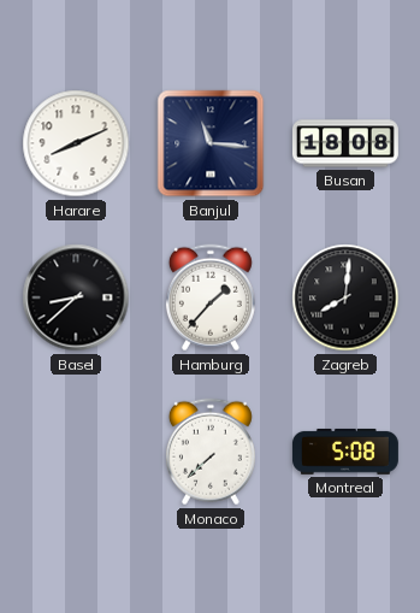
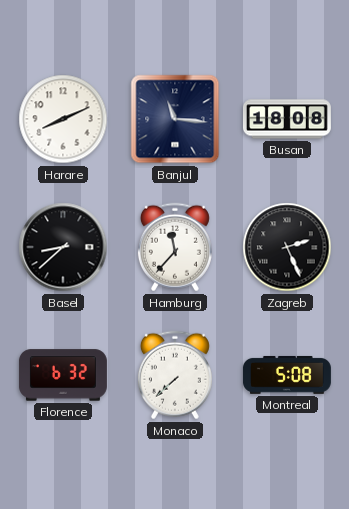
Hamburg: 1:37 -> 11:37
Zagreb: 8:01 -> 2:26
Florence: none -> 6:32
